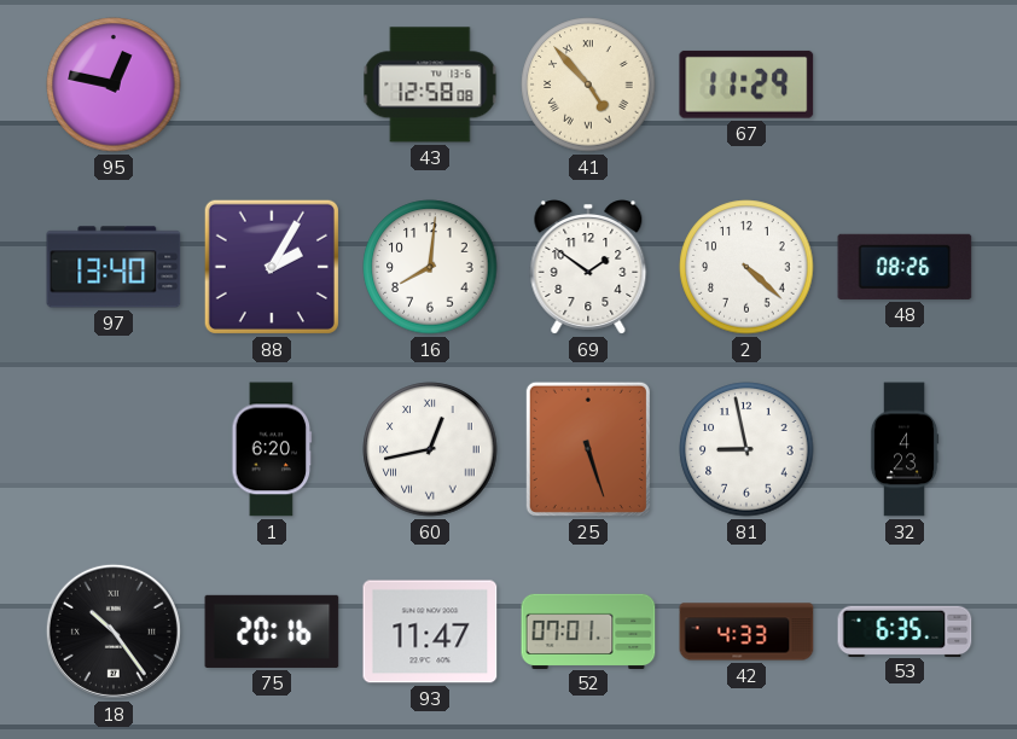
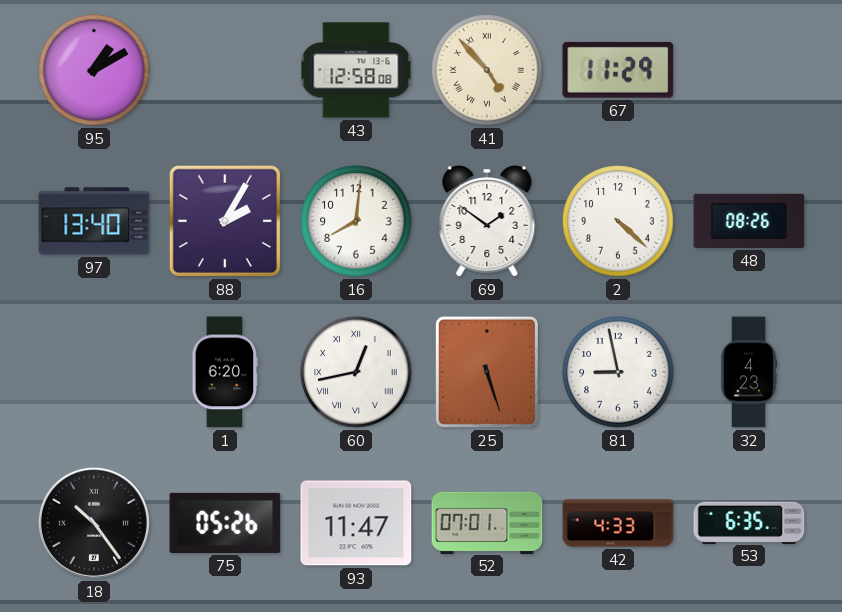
95: 12:47 -> 1:10
75: 20:16 -> 05:26
